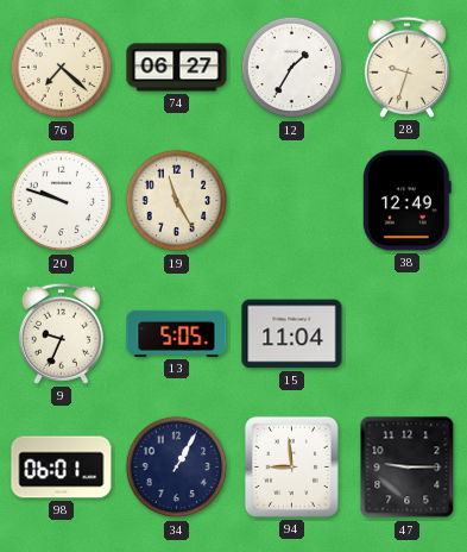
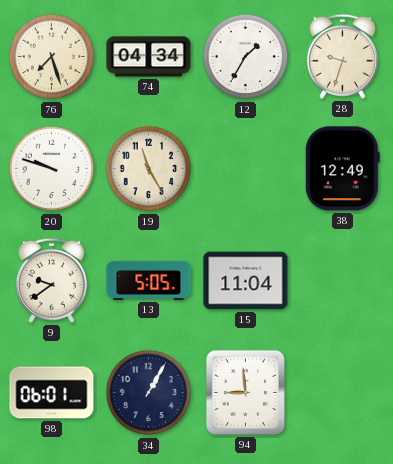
76: 7:22 -> 7:27
74: 06:27 -> 04:34
9: 9:34 -> 9:39
47: 9:15 -> none
